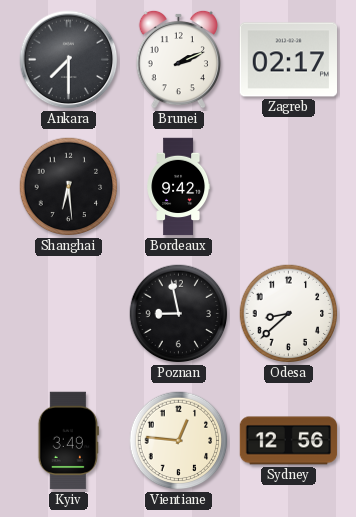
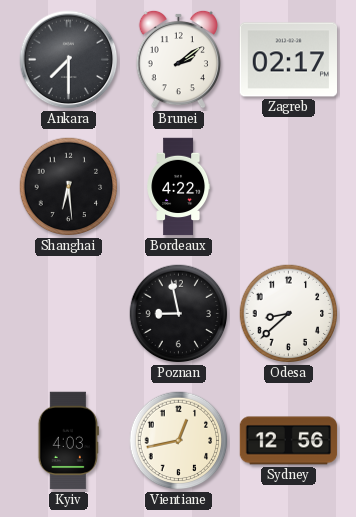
Brunei: 2:11 -> 2:09
Bordeaux: 9:42 -> 4:22
Kyiv: 3:49 -> 4:03
Vientiane: 12:46 -> 12:43
